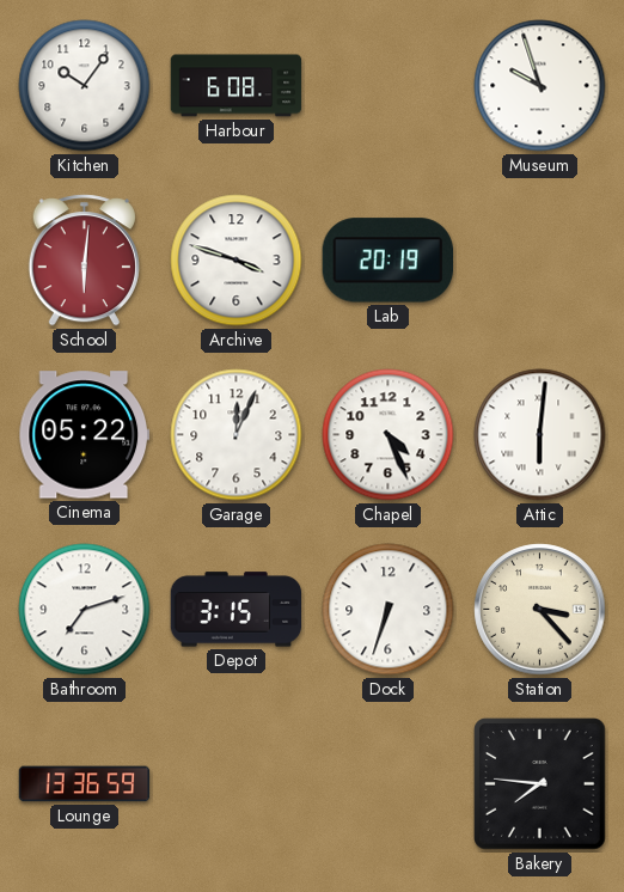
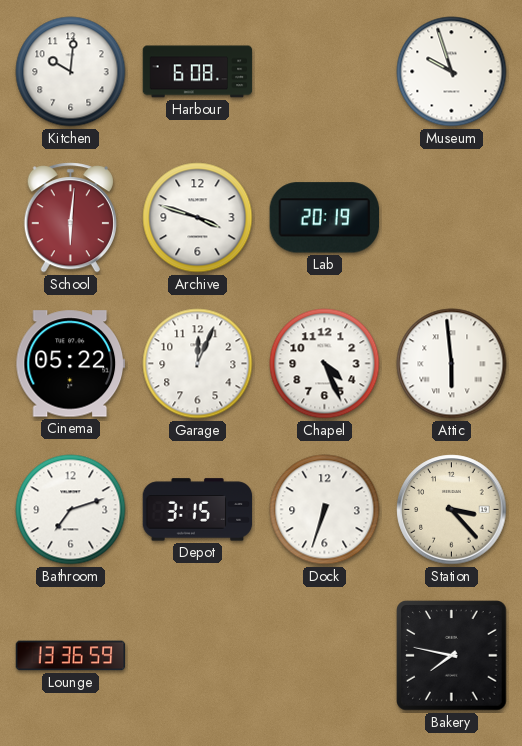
Kitchen: 10:06 -> 10:01
Attic: 6:01 -> 5:59
Bakery: 7:46 -> 7:47
